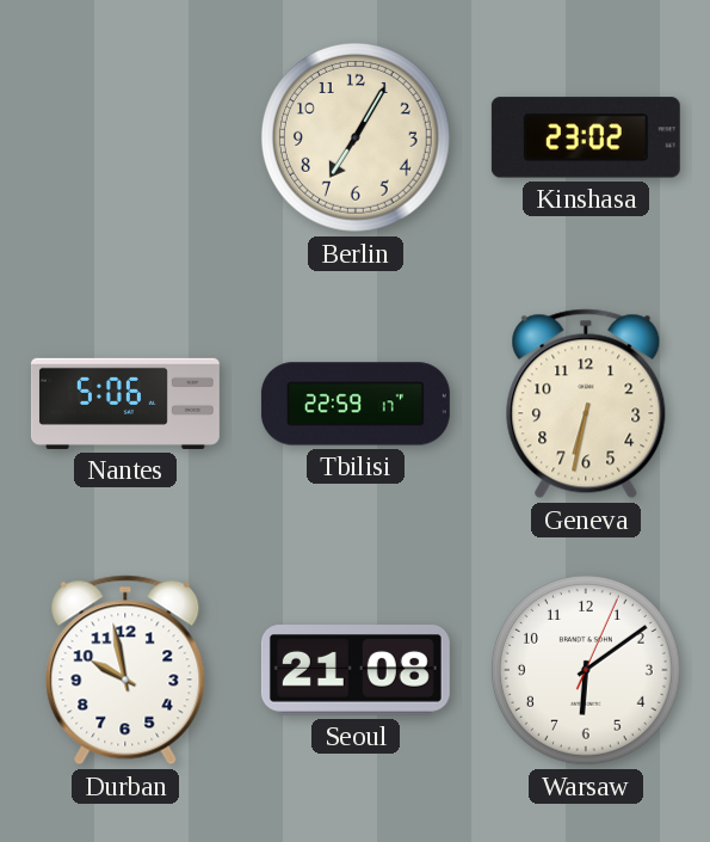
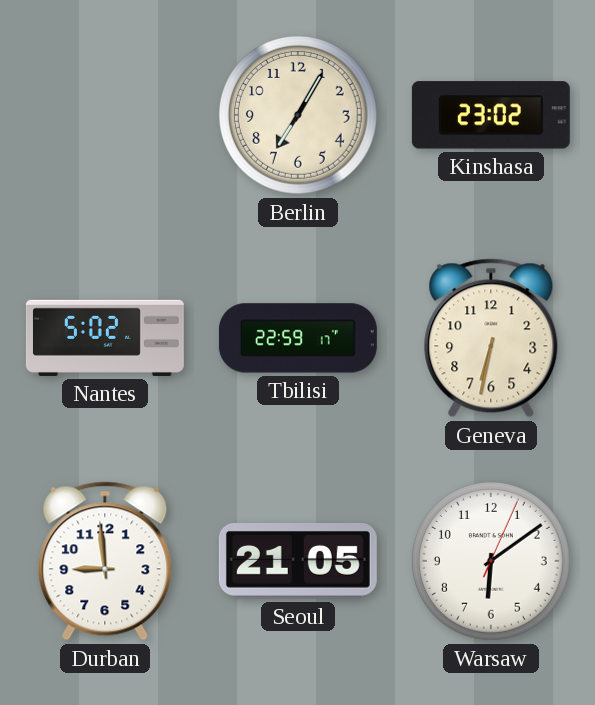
Nantes: 5:06 -> 5:02
Durban: 9:58 -> 8:59
Seoul: 21:08 -> 21:05
